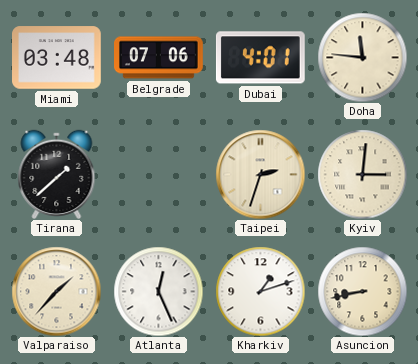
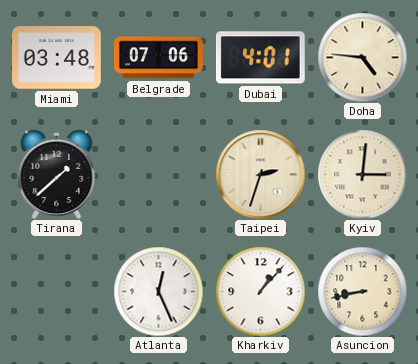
Doha: 11:46 -> 4:46
Valparaiso: 1:37 -> none
Kharkiv: 1:12 -> 1:07
